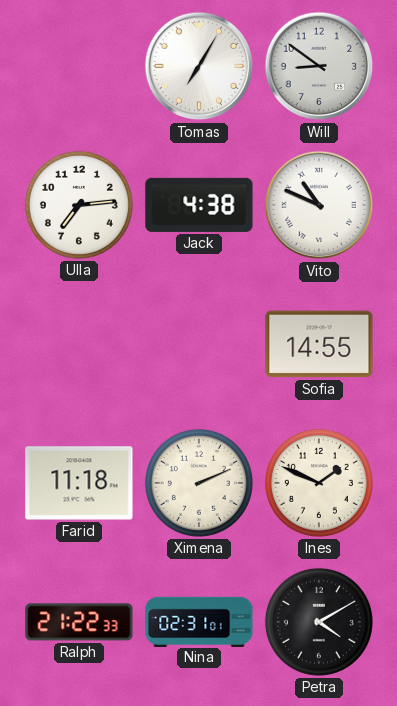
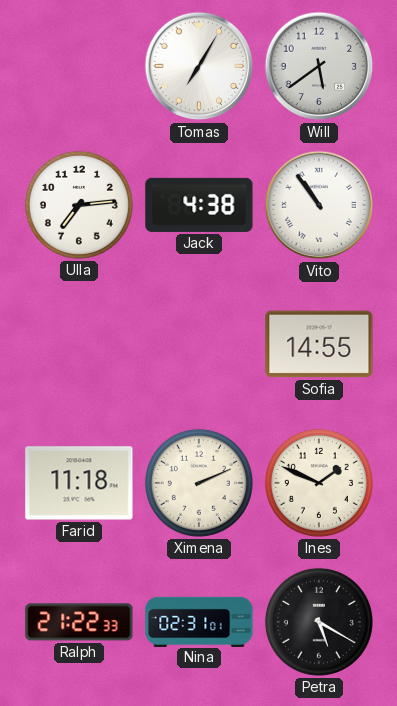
Will: 8:51 -> 5:39
Vito: 10:49 -> 10:54
Petra: 4:10 -> 5:20
